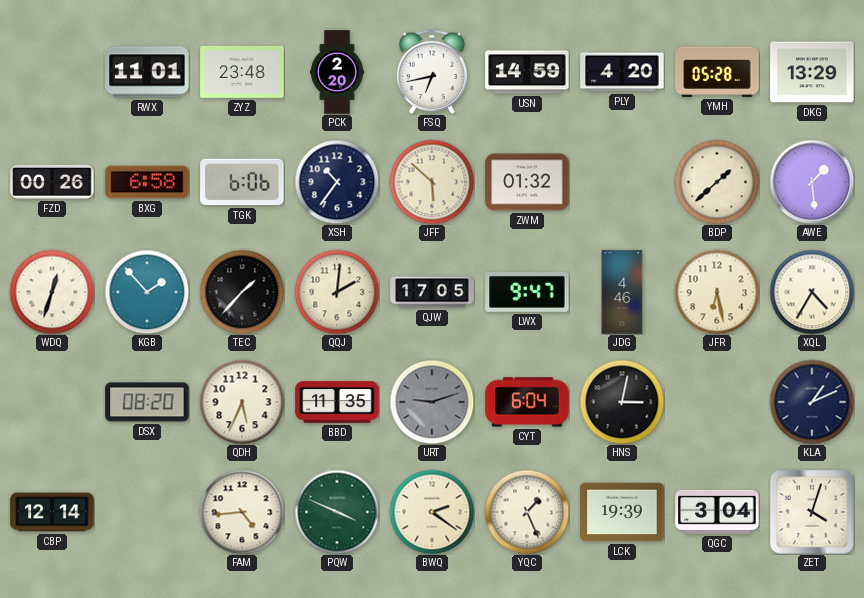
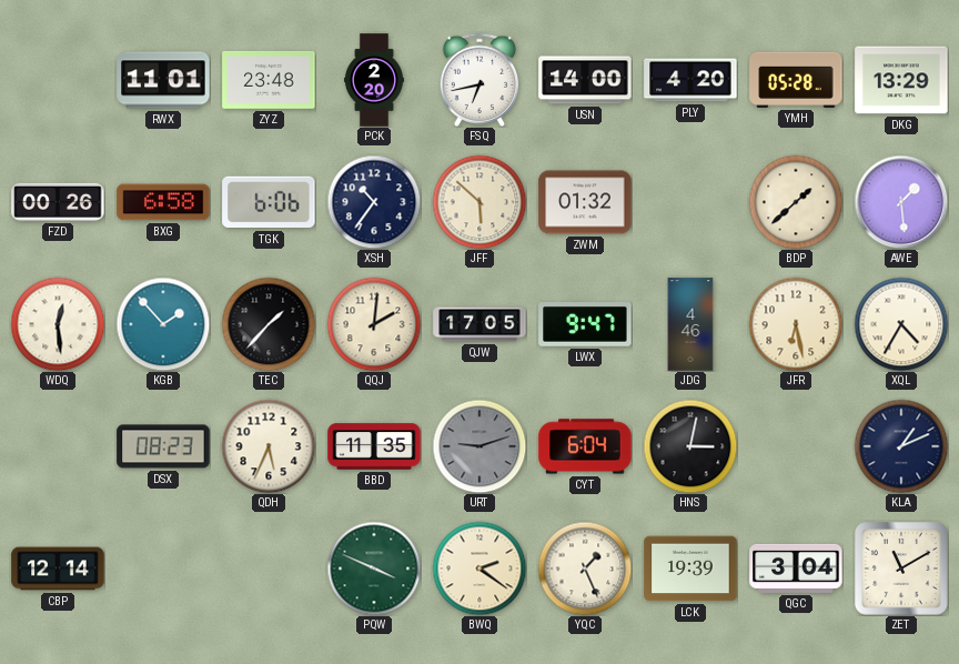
USN: 14:59 -> 14:00
WDQ: 12:33 -> 12:29
DSX: 08:20 -> 08:23
FAM: 4:44 -> none
ZET: 4:03 -> 11:10
